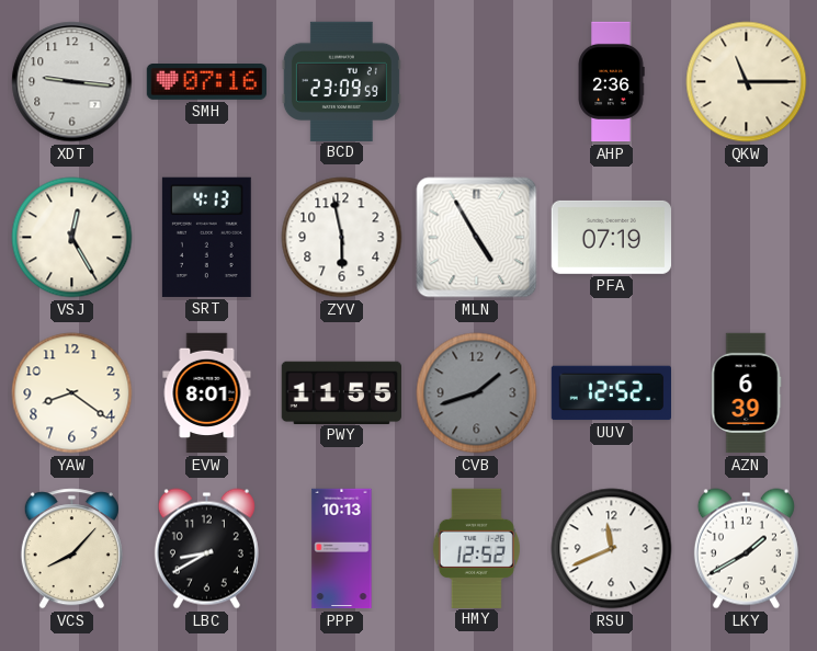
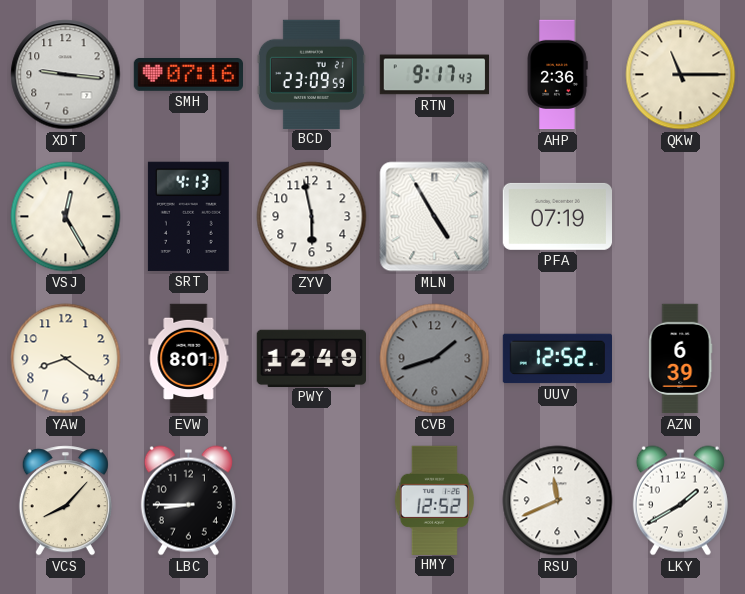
RTN: none -> 9:17
PWY: 11:55 -> 12:49
LBC: 8:40 -> 8:45
PPP: 10:13 -> none
